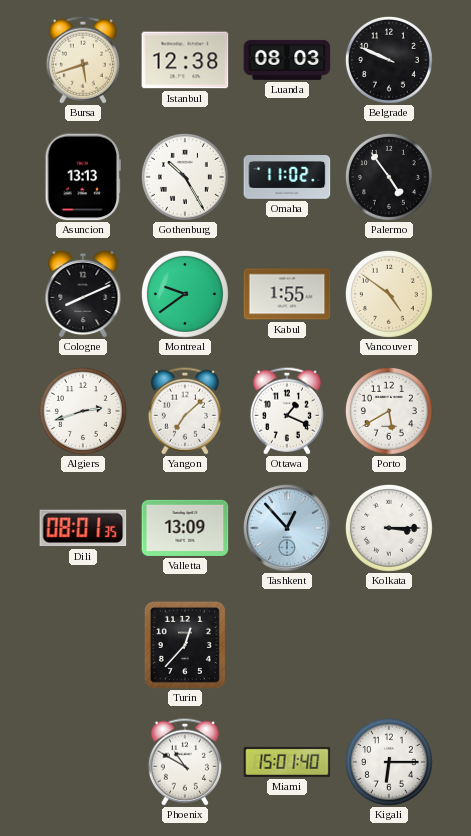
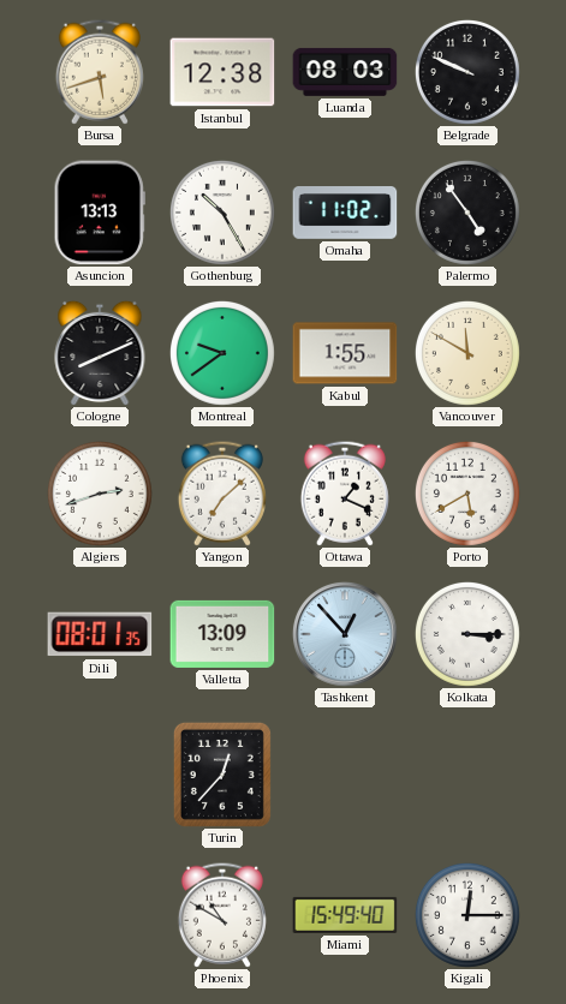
Vancouver: 4:51 -> 11:50
Miami: 15:01 -> 15:49
Kigali: 6:15 -> 12:15
